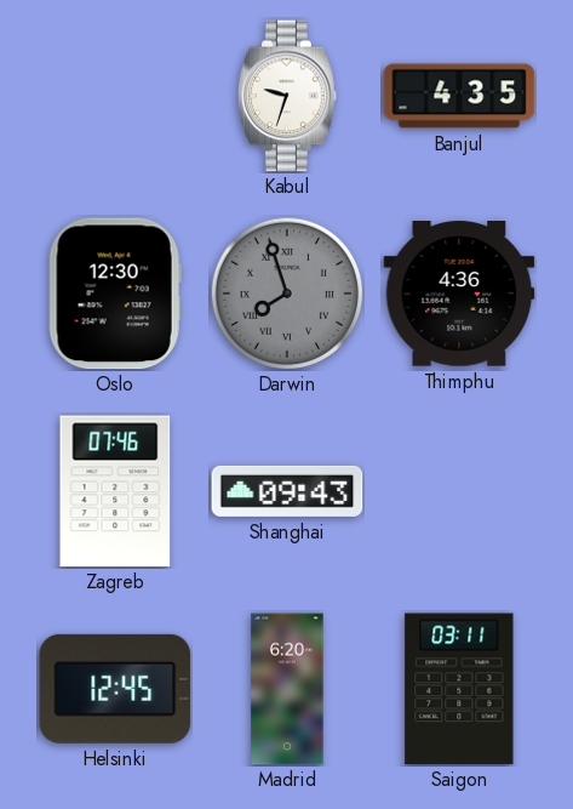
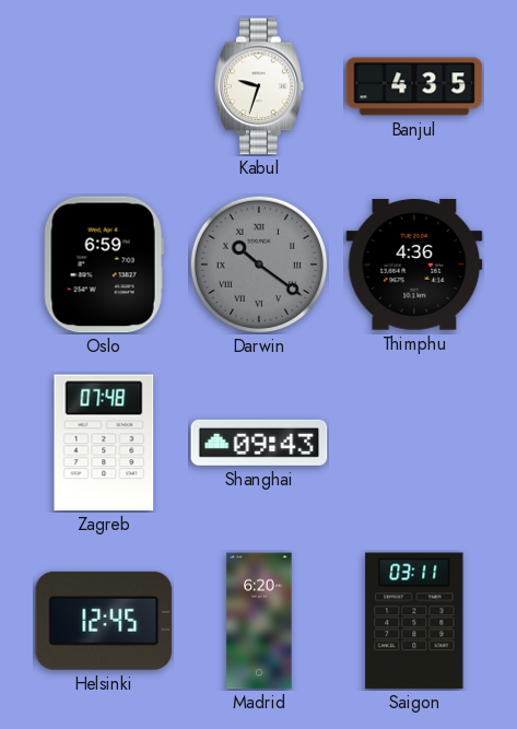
Oslo: 12:30 -> 6:59
Darwin: 7:57 -> 10:21
Zagreb: 07:46 -> 07:48
